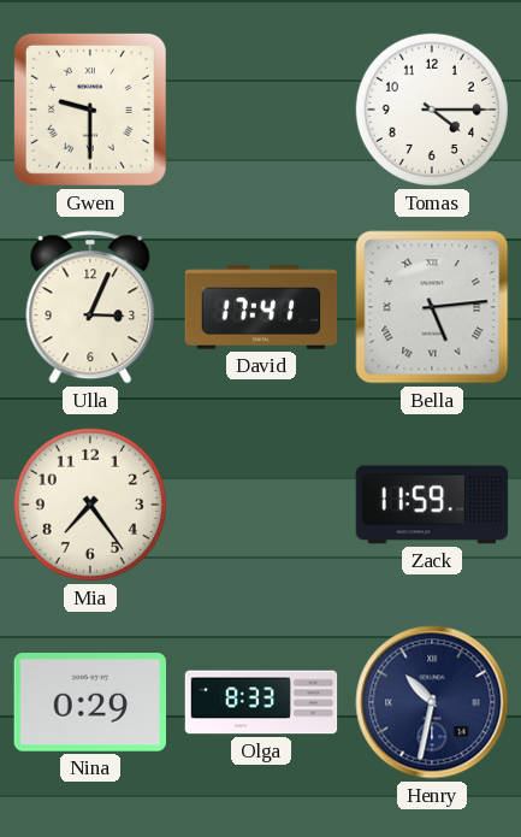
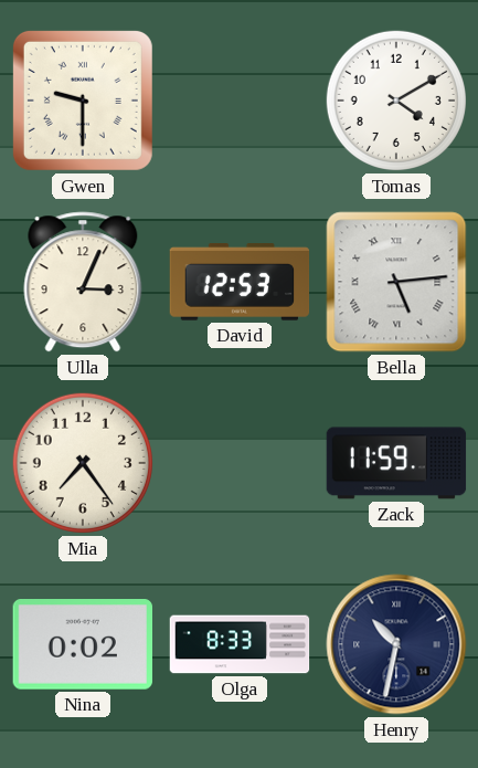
Tomas: 4:15 -> 4:10
David: 17:41 -> 12:53
Nina: 0:29 -> 0:02
